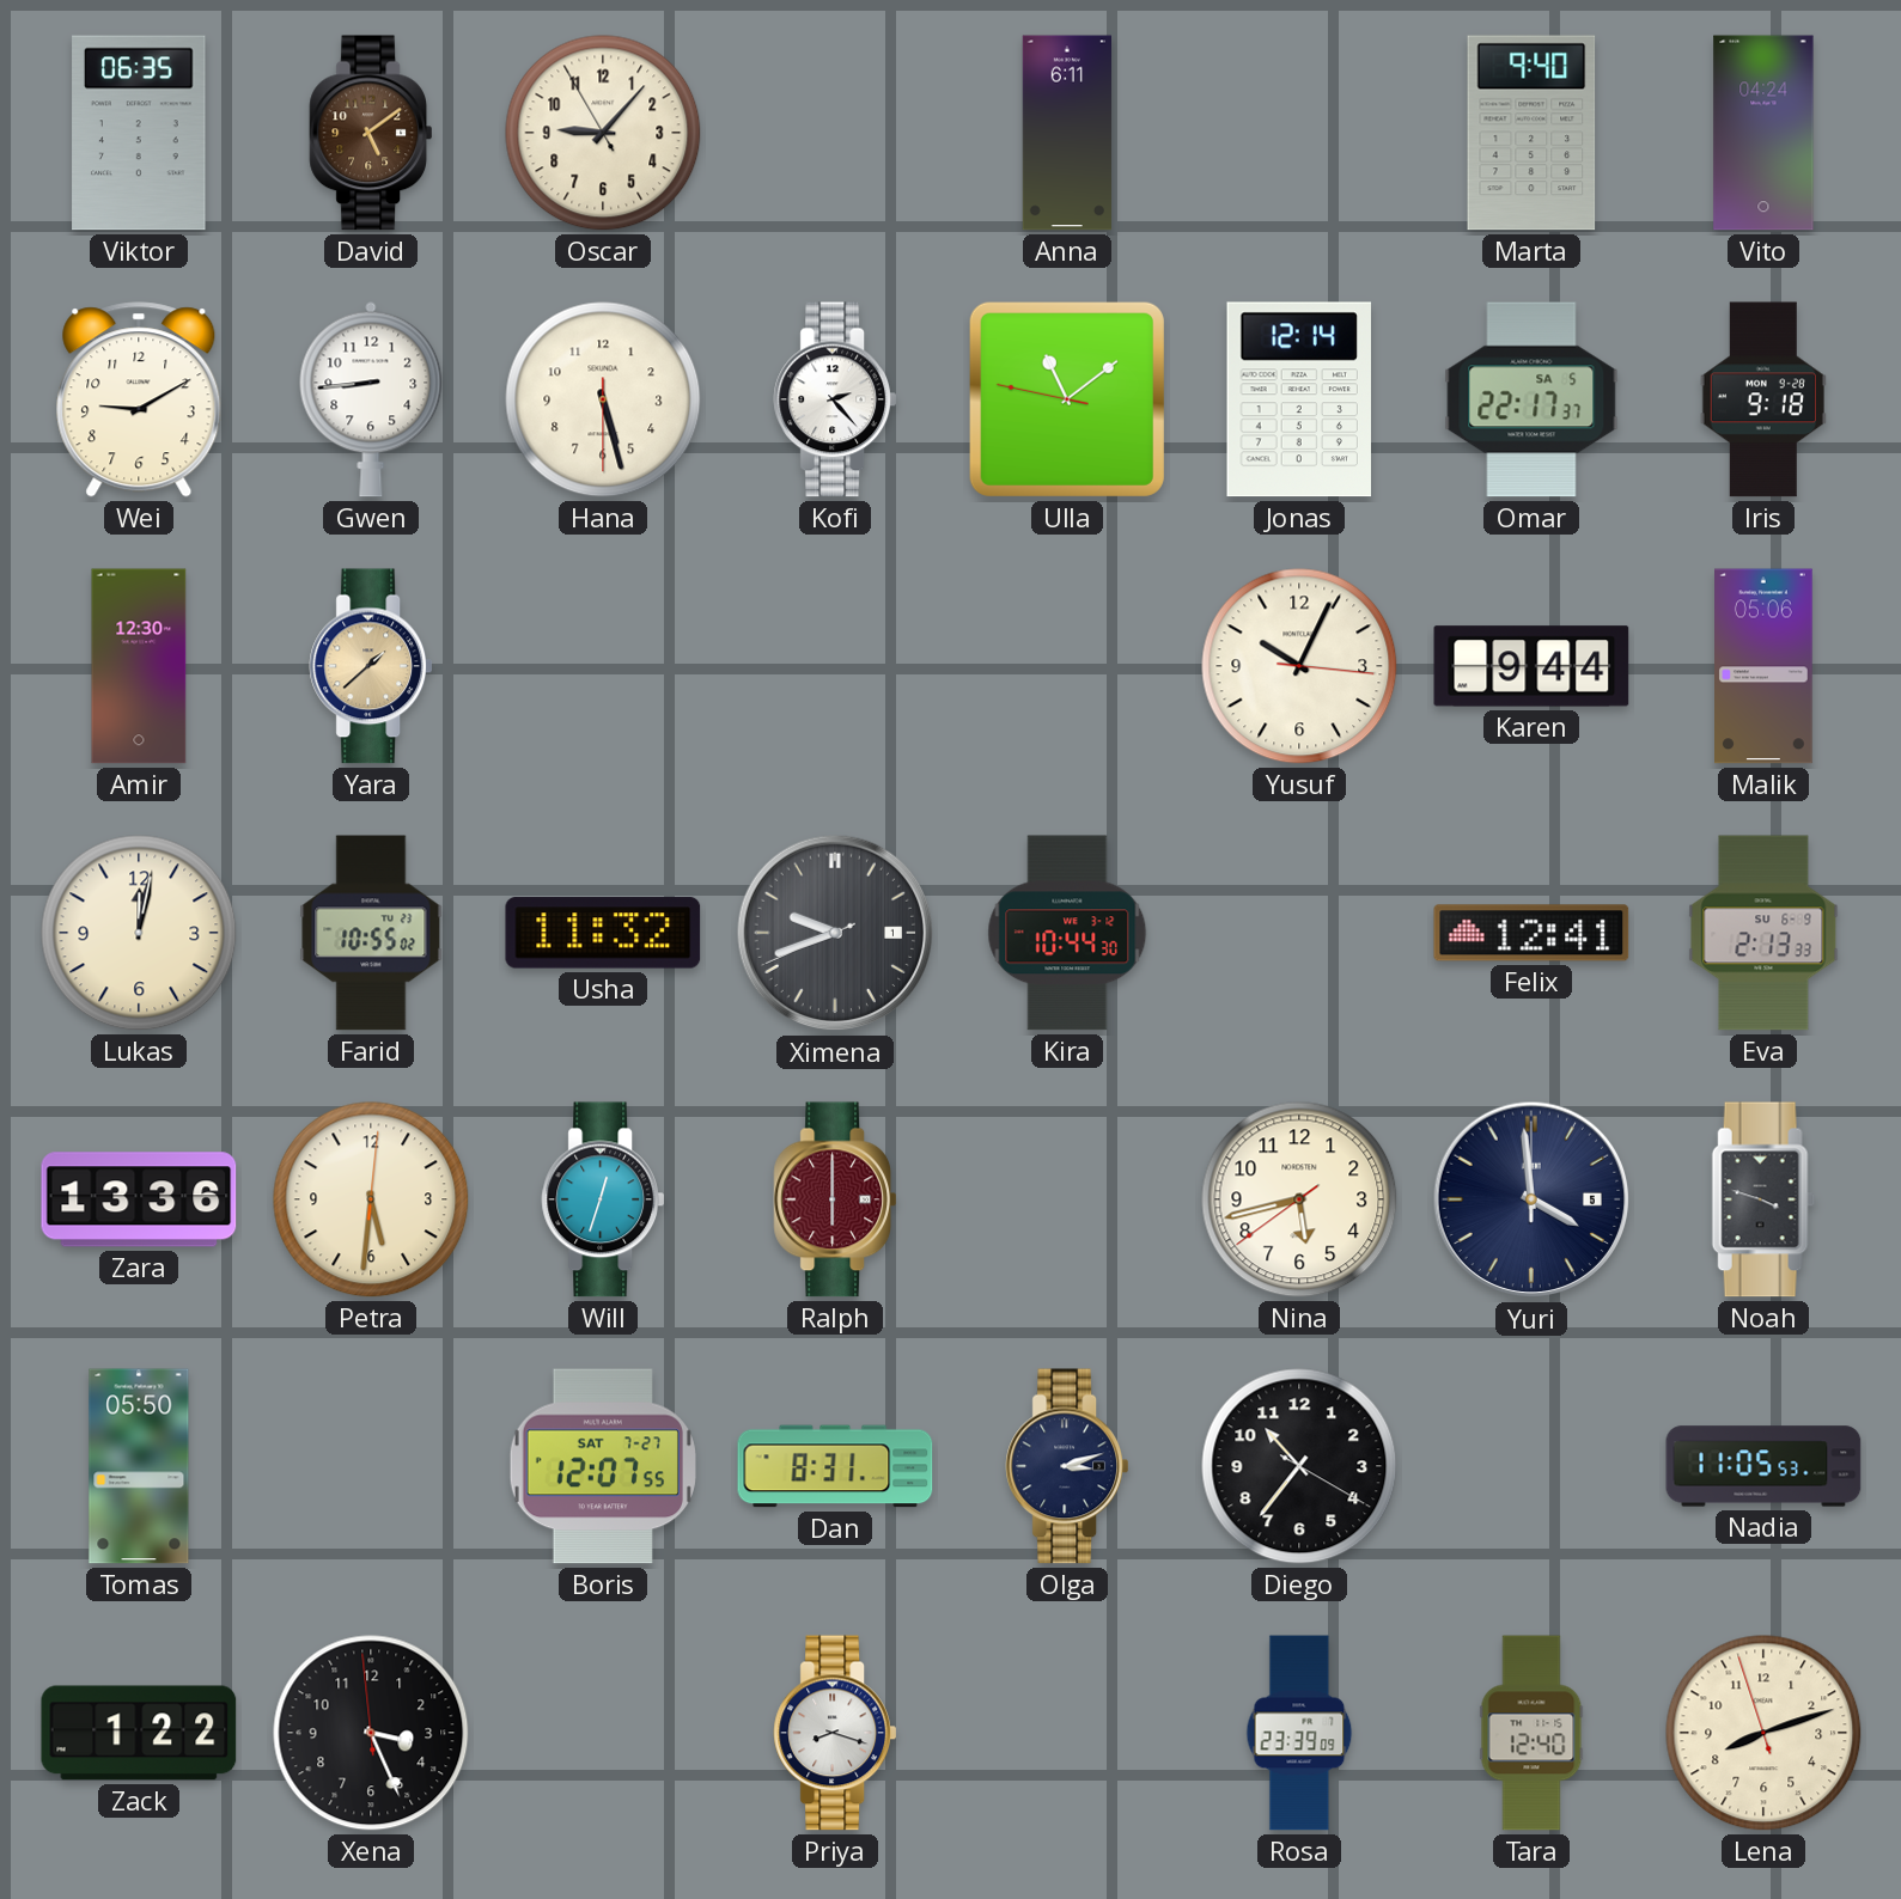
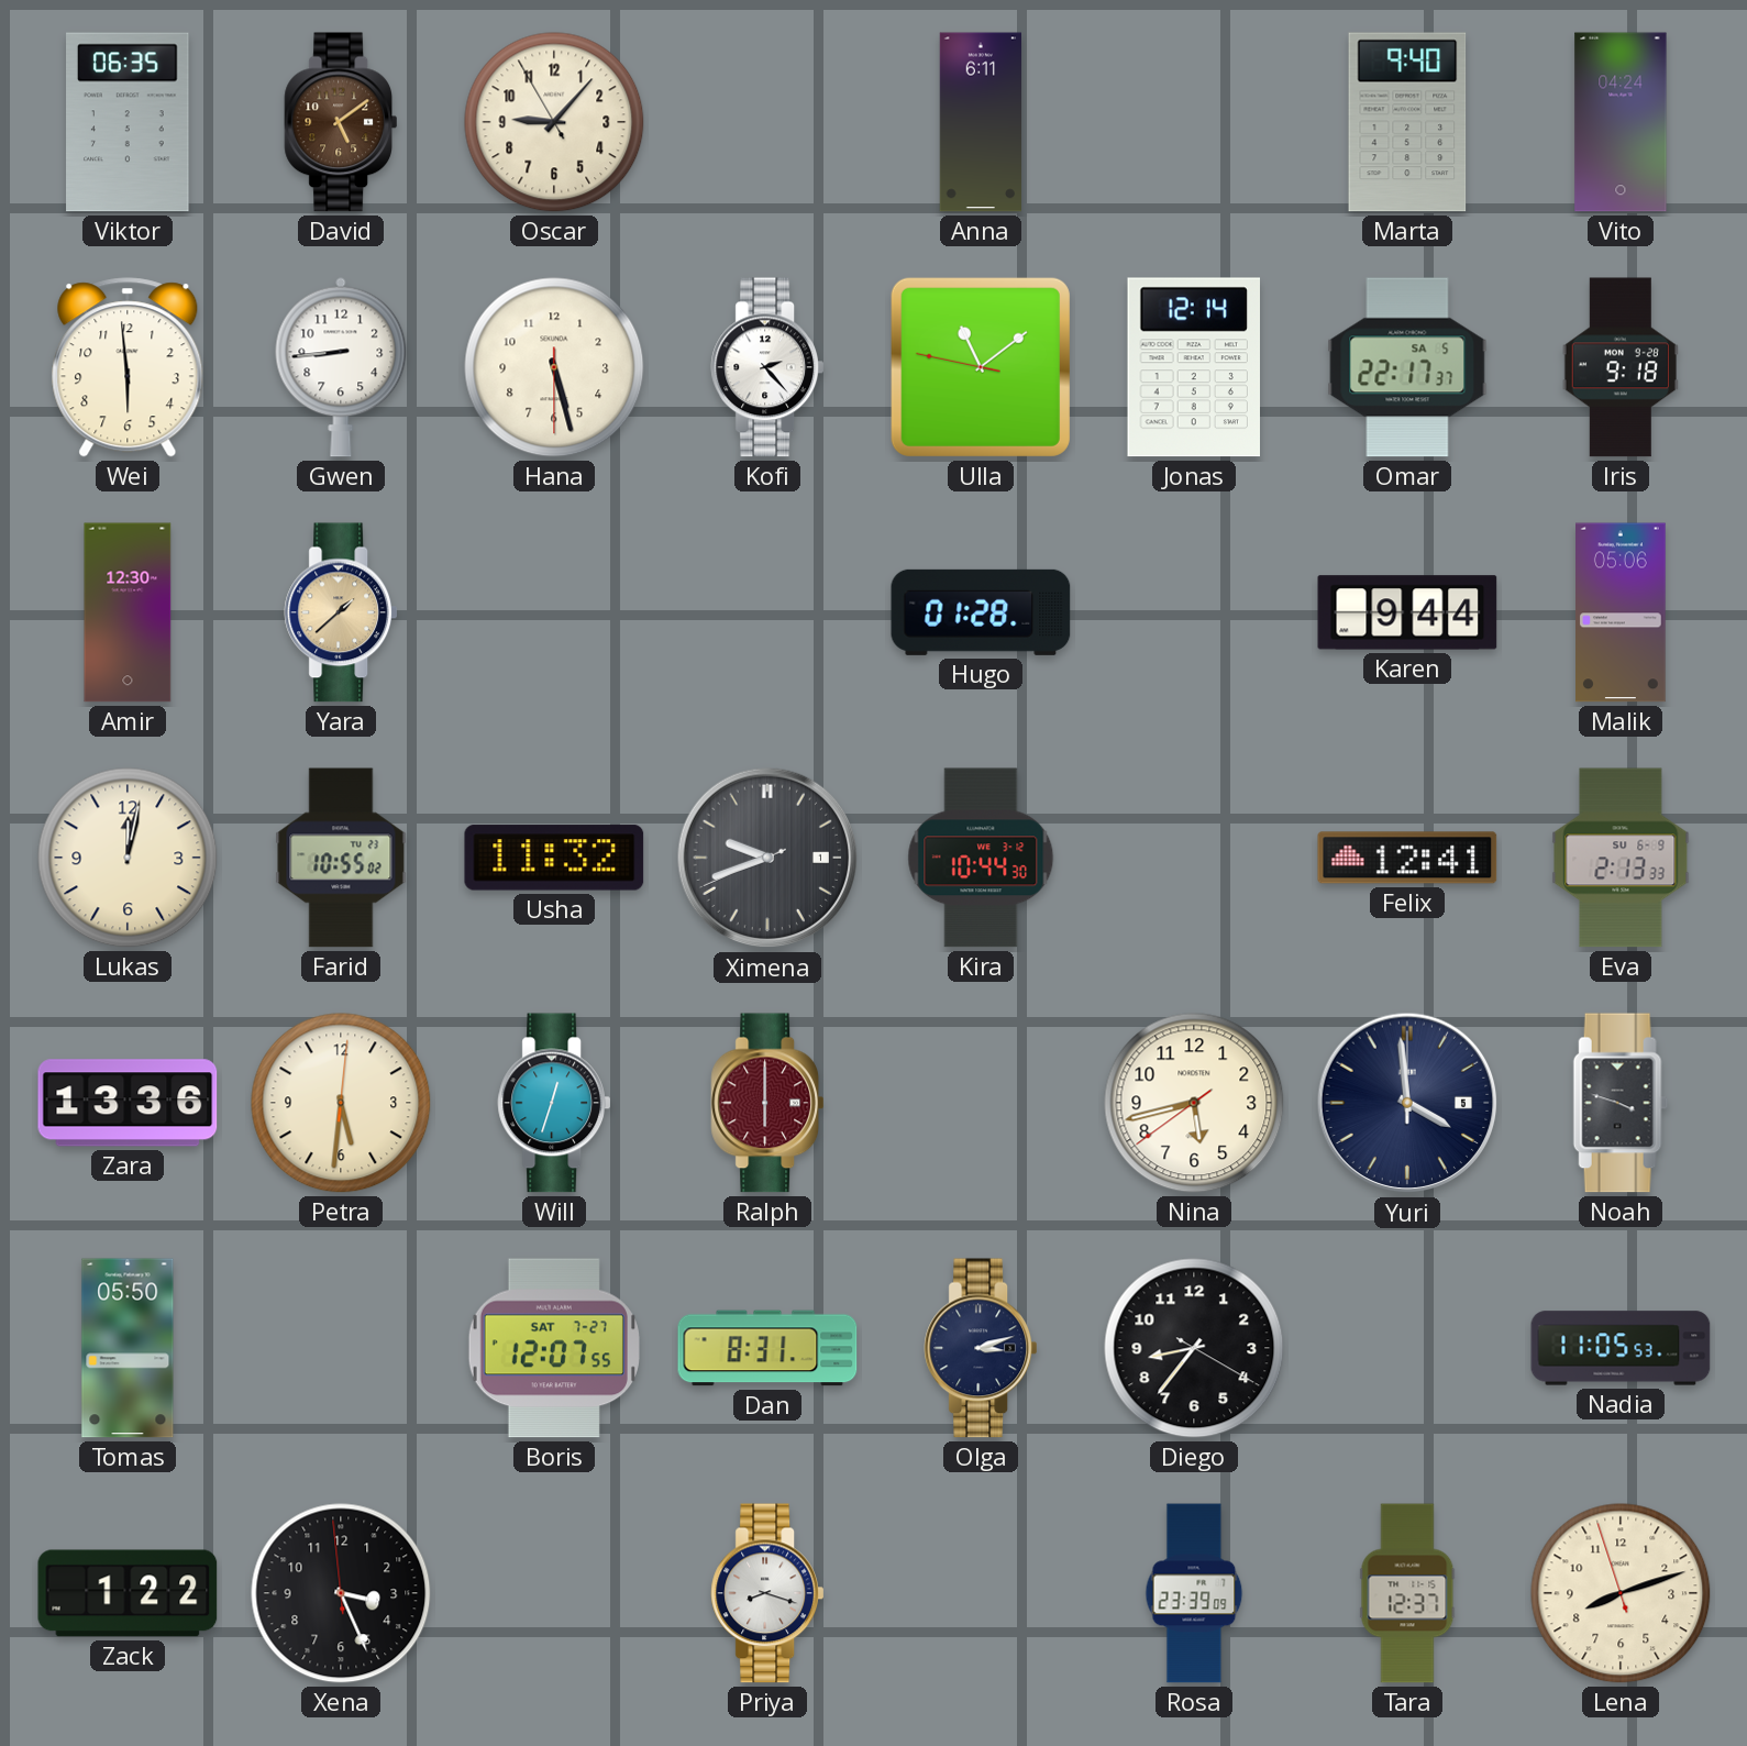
Wei: 9:10 -> 5:59
Hugo: none -> 01:28
Yusuf: 10:04 -> none
Diego: 10:36 -> 8:36
Tara: 12:40 -> 12:37
